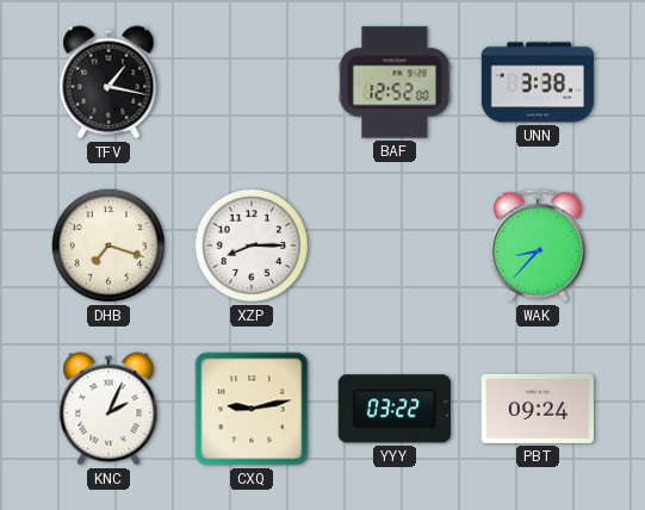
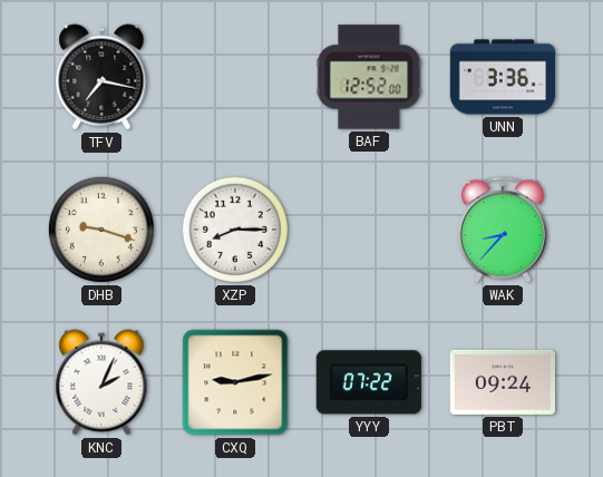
TFV: 1:17 -> 7:17
UNN: 3:38 -> 3:36
DHB: 7:18 -> 9:18
YYY: 03:22 -> 07:22
